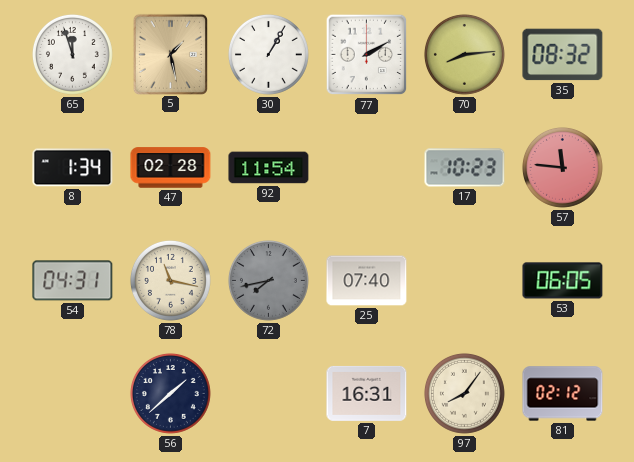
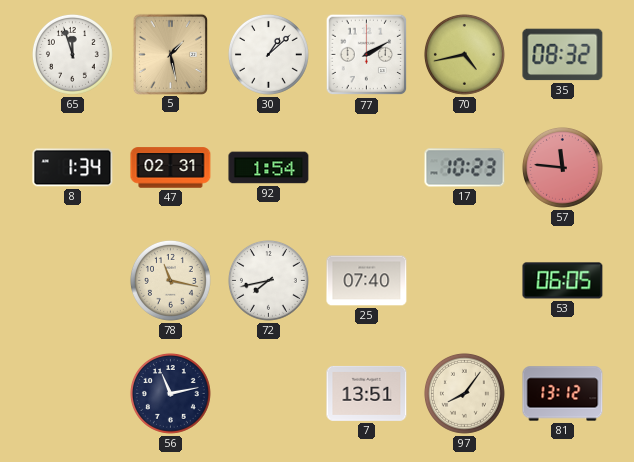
30: 1:05 -> 1:08
70: 8:14 -> 4:43
47: 02:28 -> 02:31
92: 11:54 -> 1:54
54: 04:31 -> none
72 dial: grey -> white
56: 1:38 -> 11:13
7: 16:31 -> 13:51
81: 02:12 -> 13:12
